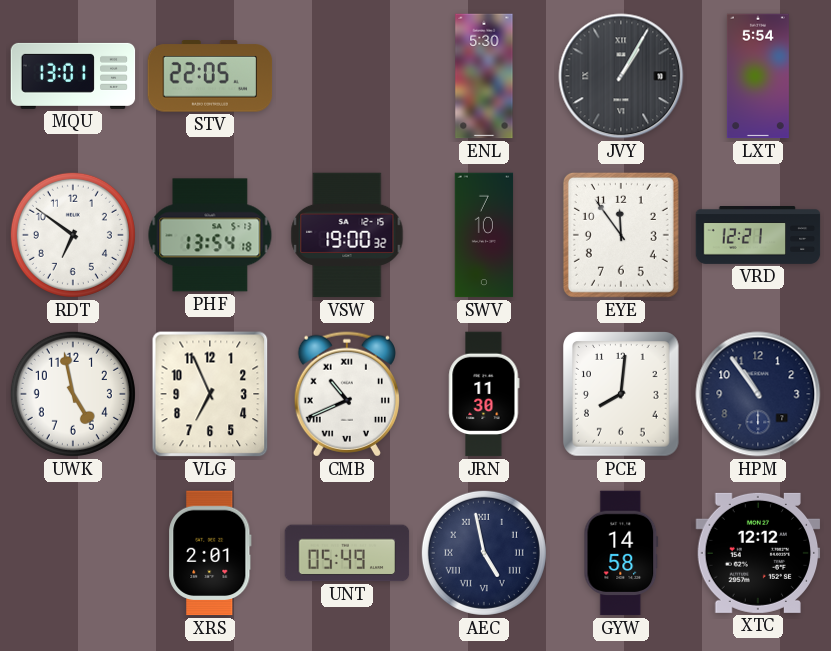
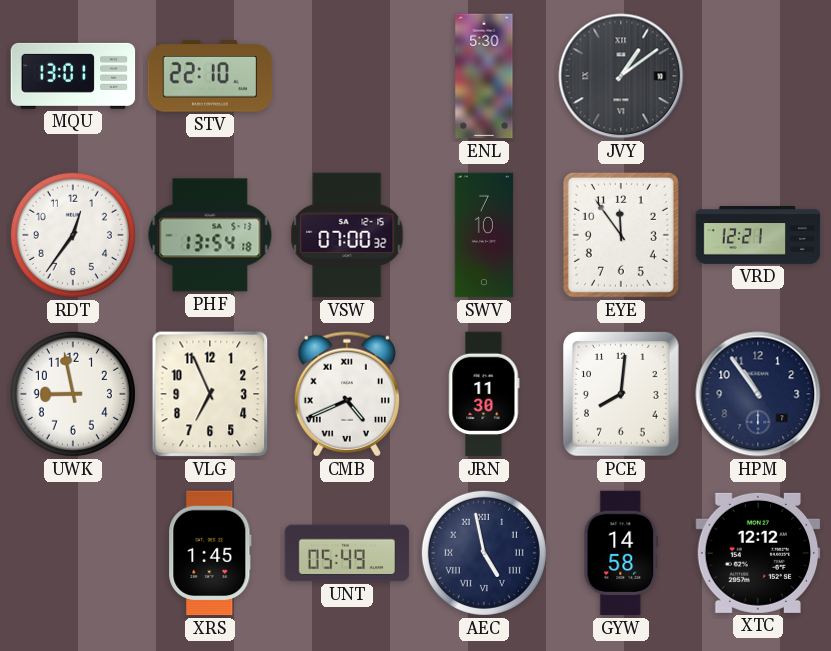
STV: 22:05 -> 22:10
JVY: 1:05 -> 1:09
LXT: 5:54 -> none
RDT: 6:51 -> 12:36
VSW: 19:00 -> 07:00
UWK: 4:58 -> 8:58
CMB: 10:41 -> 4:41
XRS: 2:01 -> 1:45
